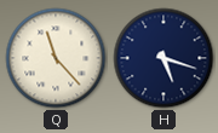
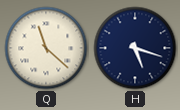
Q: 11:23 -> 11:22
